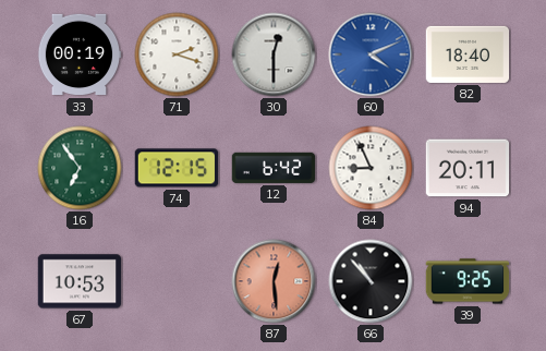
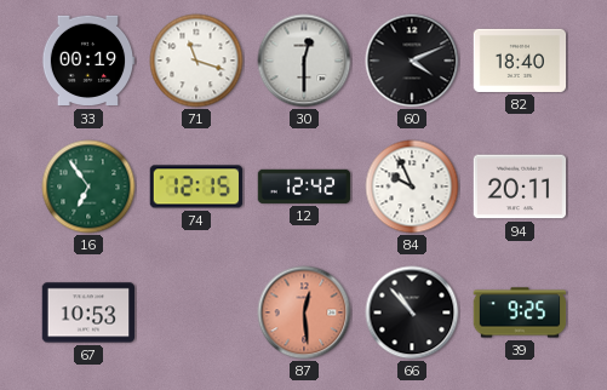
71: 2:18 -> 11:18
60 dial: blue -> black
12: 6:42 -> 12:42
84: 8:56 -> 9:56
